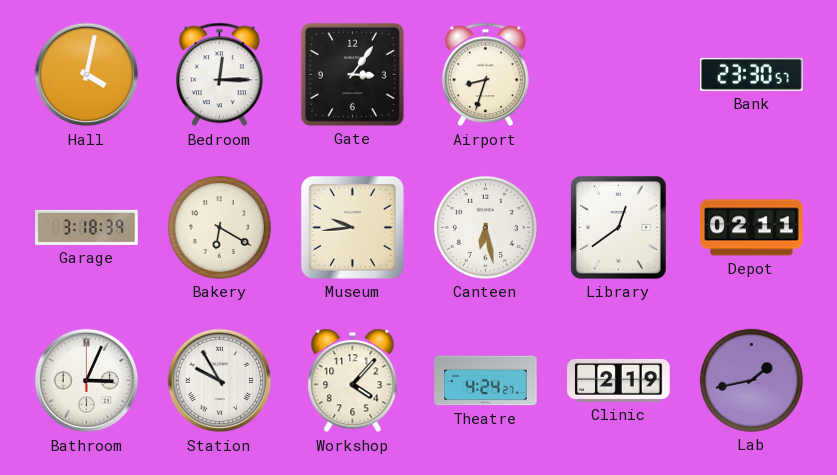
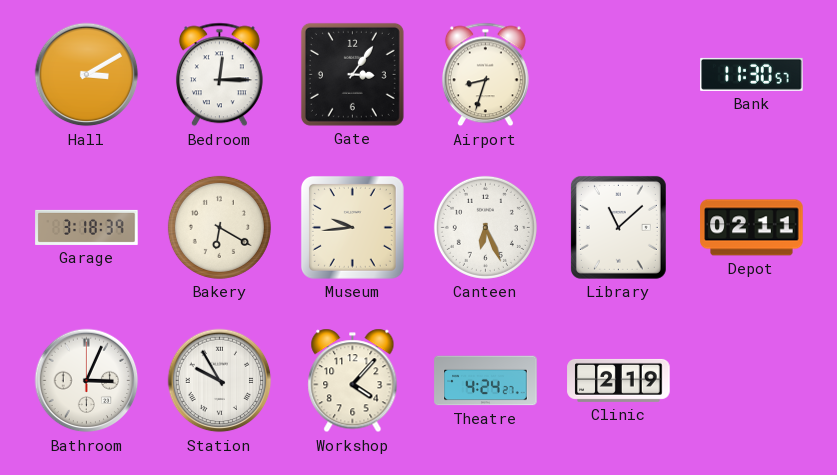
Hall: 4:02 -> 3:10
Bank: 23:30 -> 11:30
Canteen: 6:28 -> 6:26
Library: 12:39 -> 11:08
Lab: 1:43 -> none
